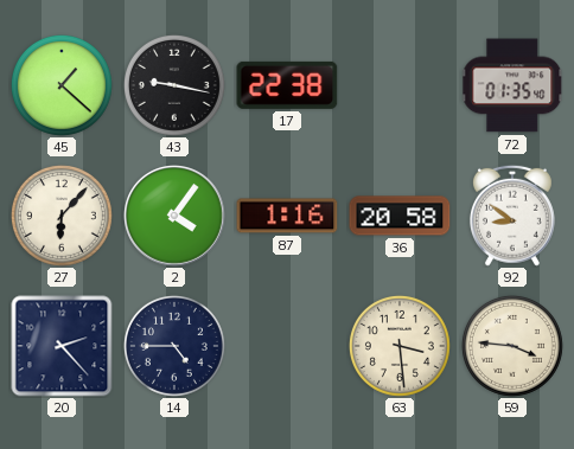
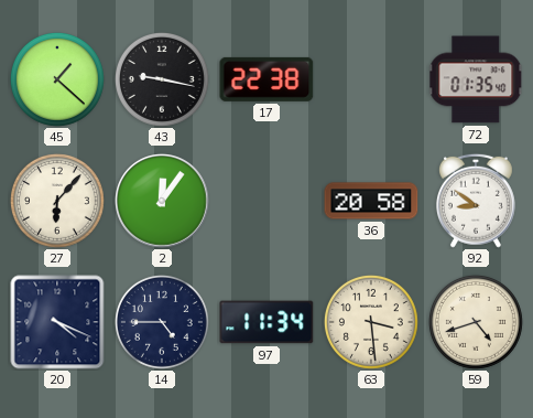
2: 4:06 -> 12:06
87: 1:16 -> none
20: 2:23 -> 4:19
97: none -> 11:34
59: 3:46 -> 4:42
